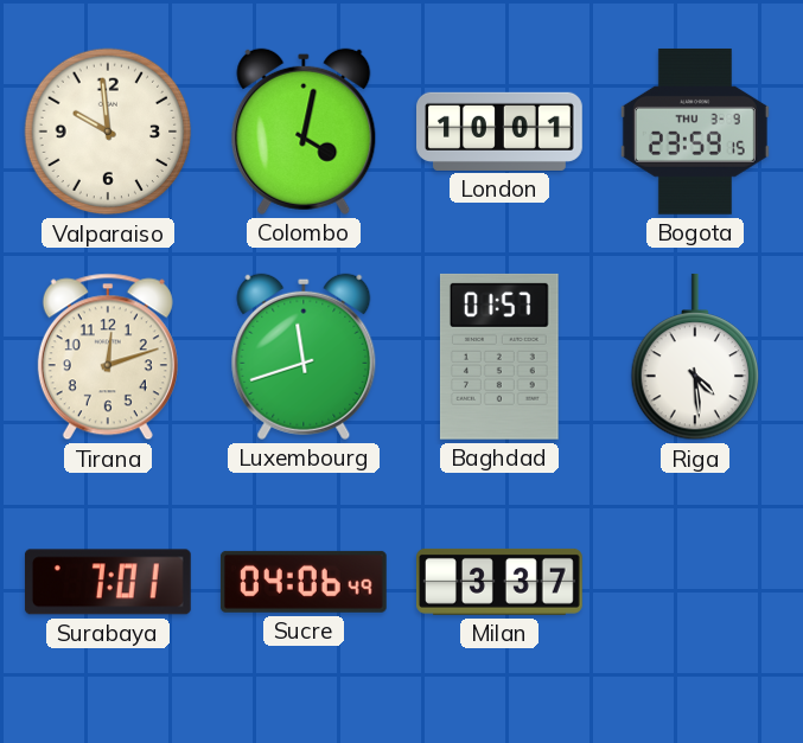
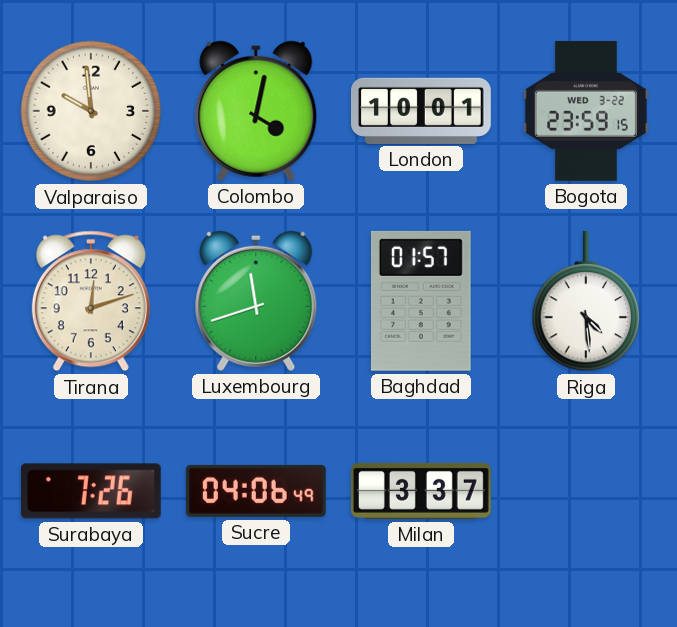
Bogota date: THU 3-9 -> WED 3-22
Surabaya: 7:01 -> 7:26
